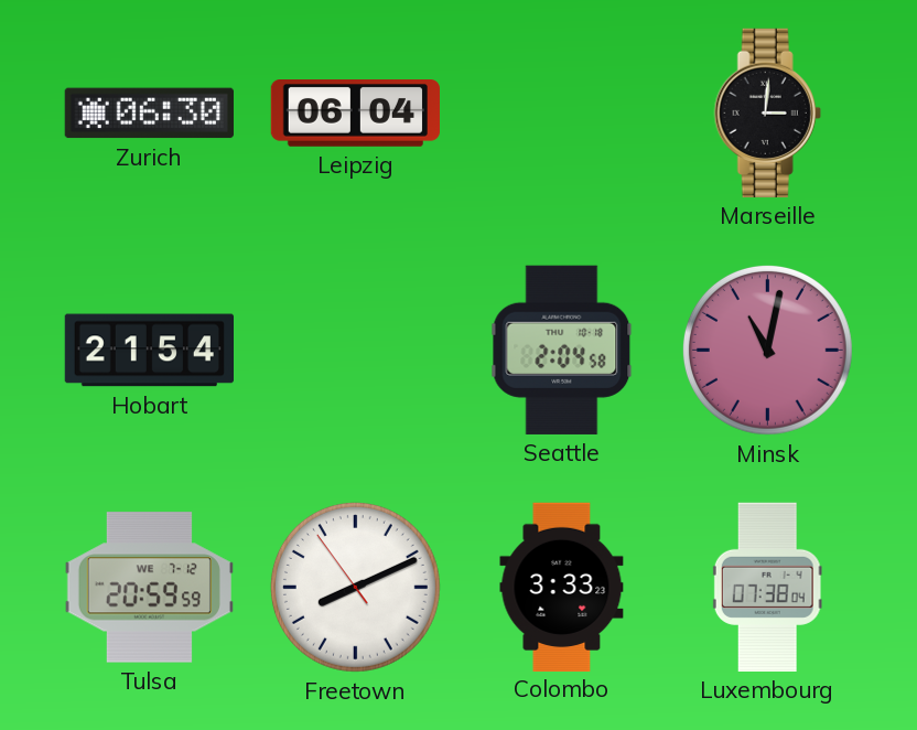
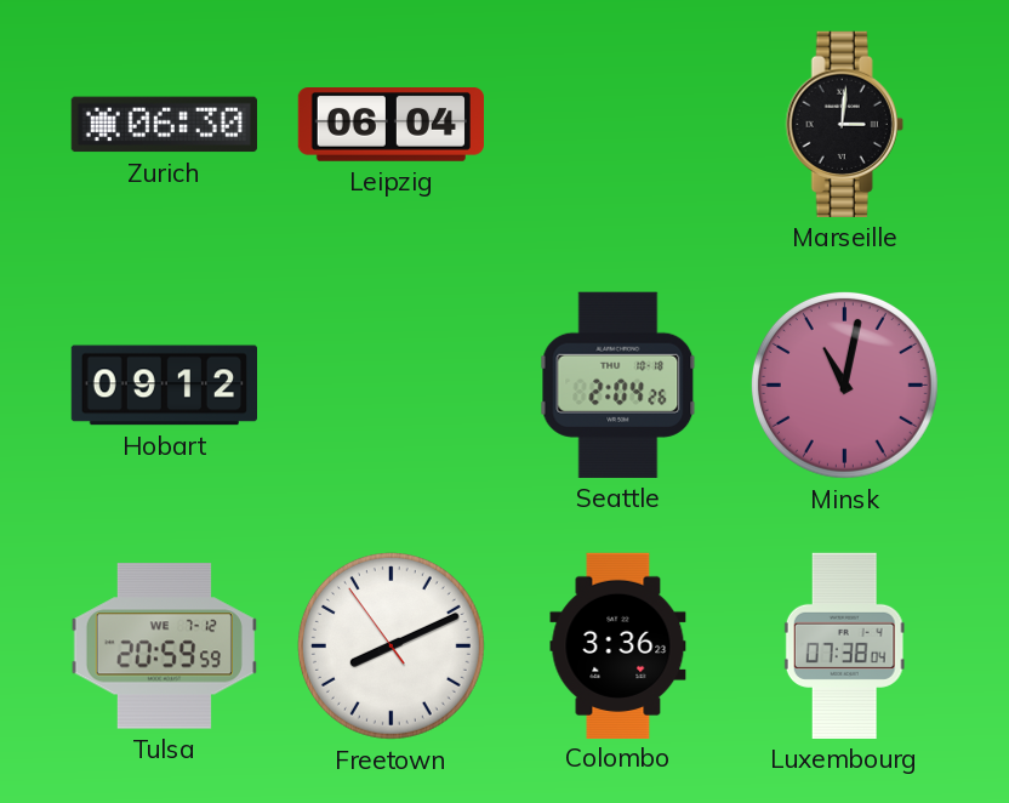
Hobart: 21:54 -> 09:12
Seattle: 2:04:58 -> 2:04:26
Colombo: 3:33 -> 3:36
